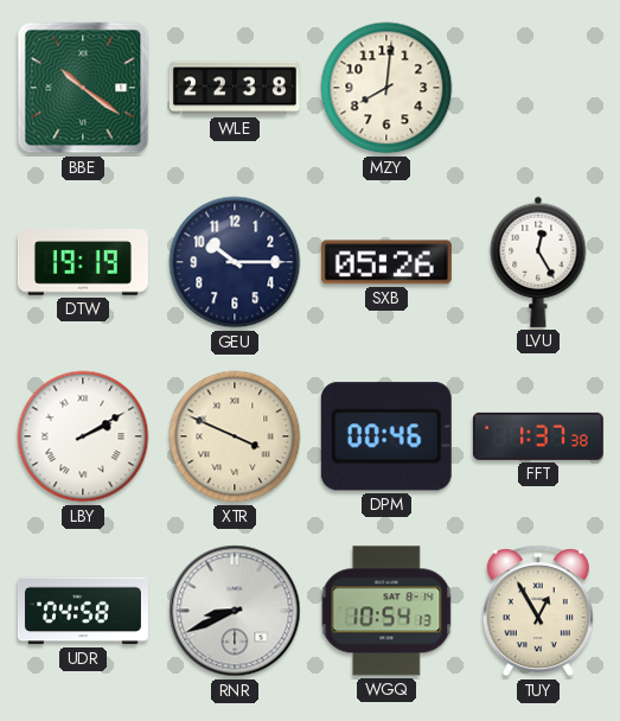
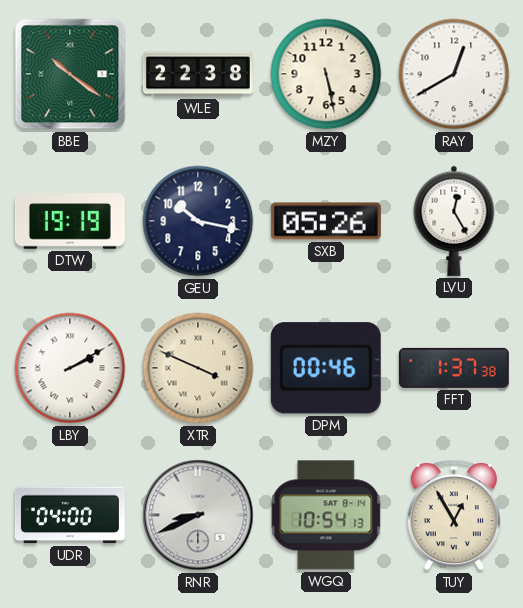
MZY: 8:01 -> 5:28
RAY: none -> 12:40
GEU: 10:15 -> 10:17
UDR: 04:58 -> 04:00
